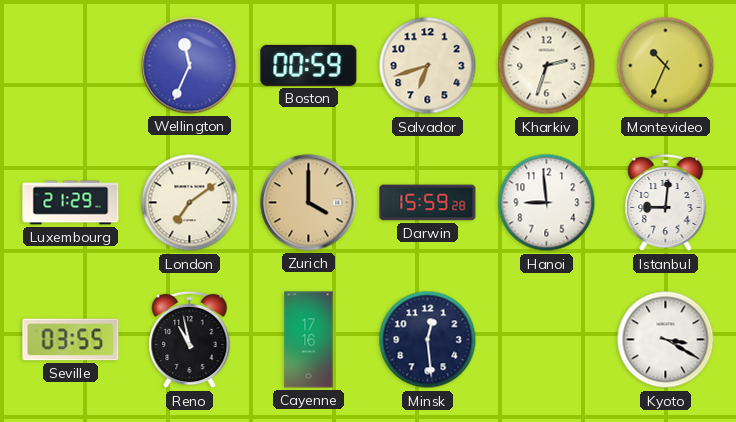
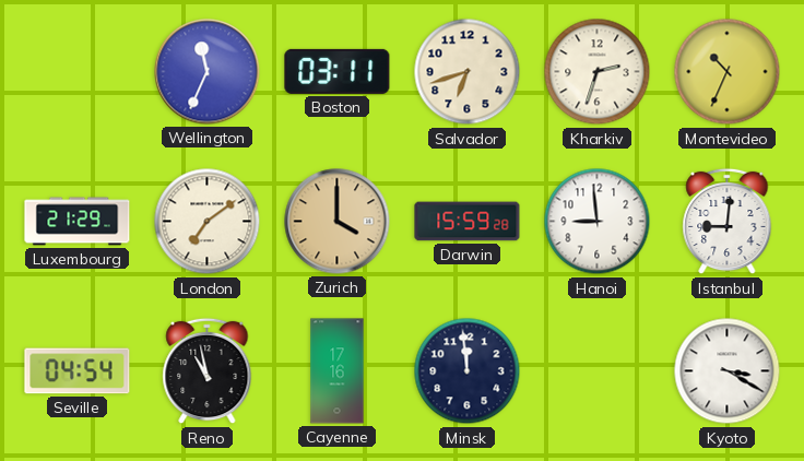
Boston: 00:59 -> 03:11
Seville: 03:55 -> 04:54
Minsk: 12:29 -> 11:59
